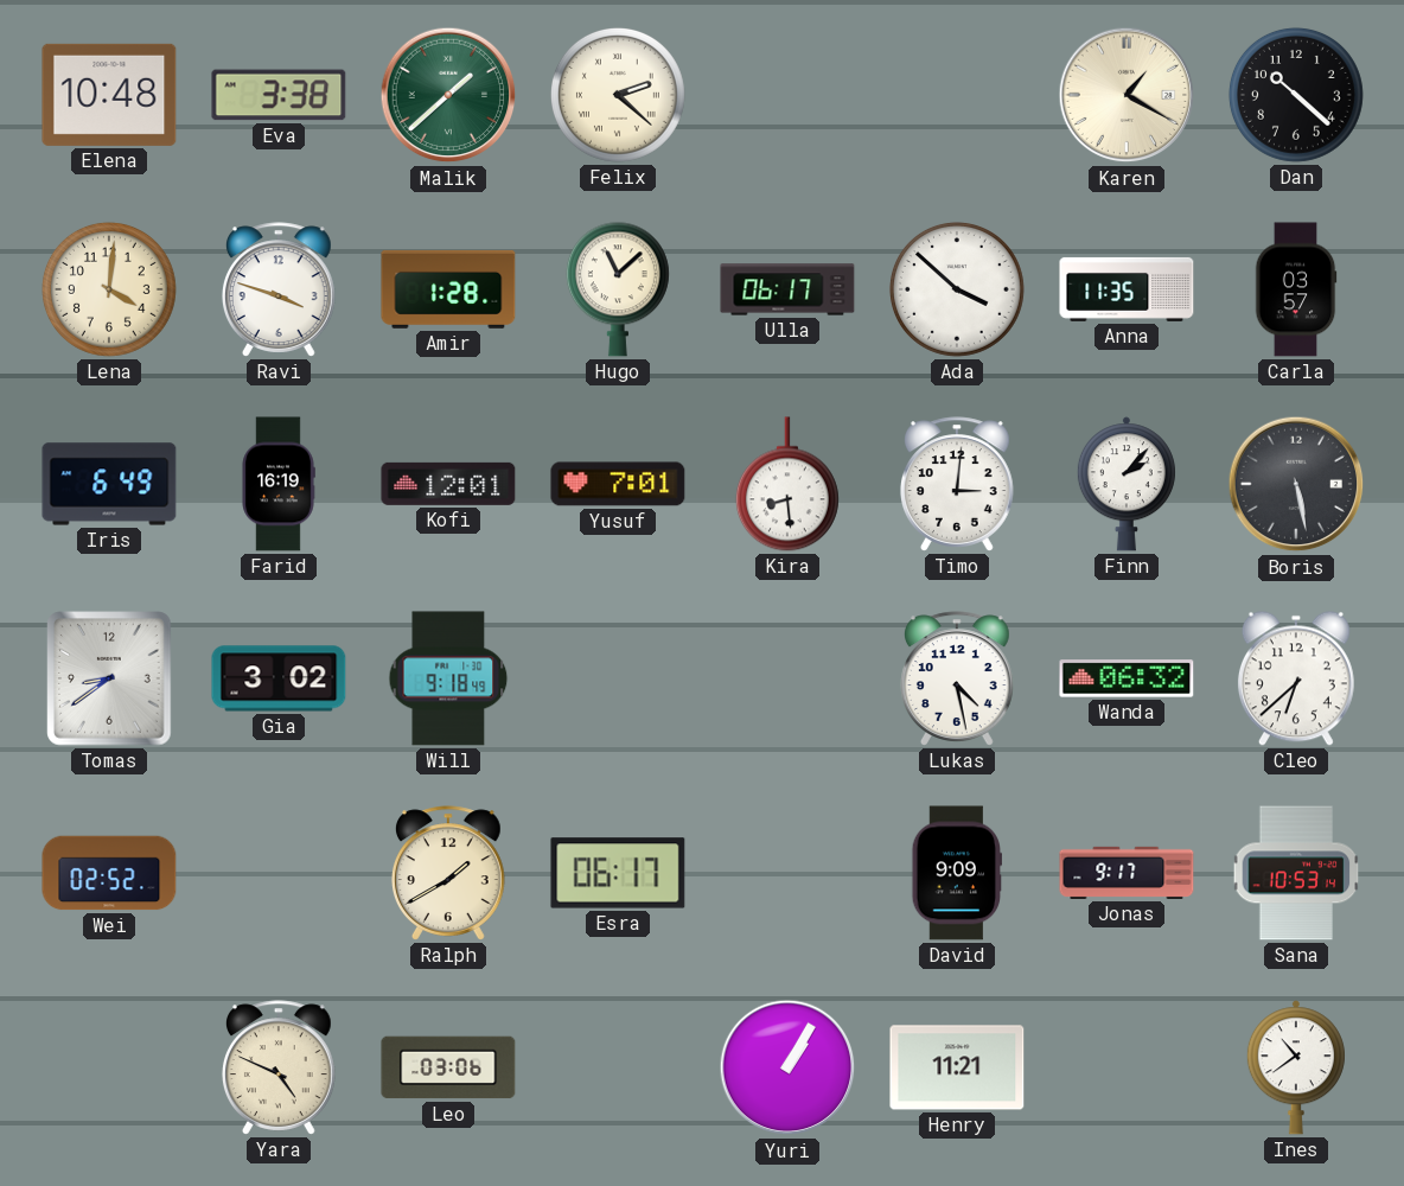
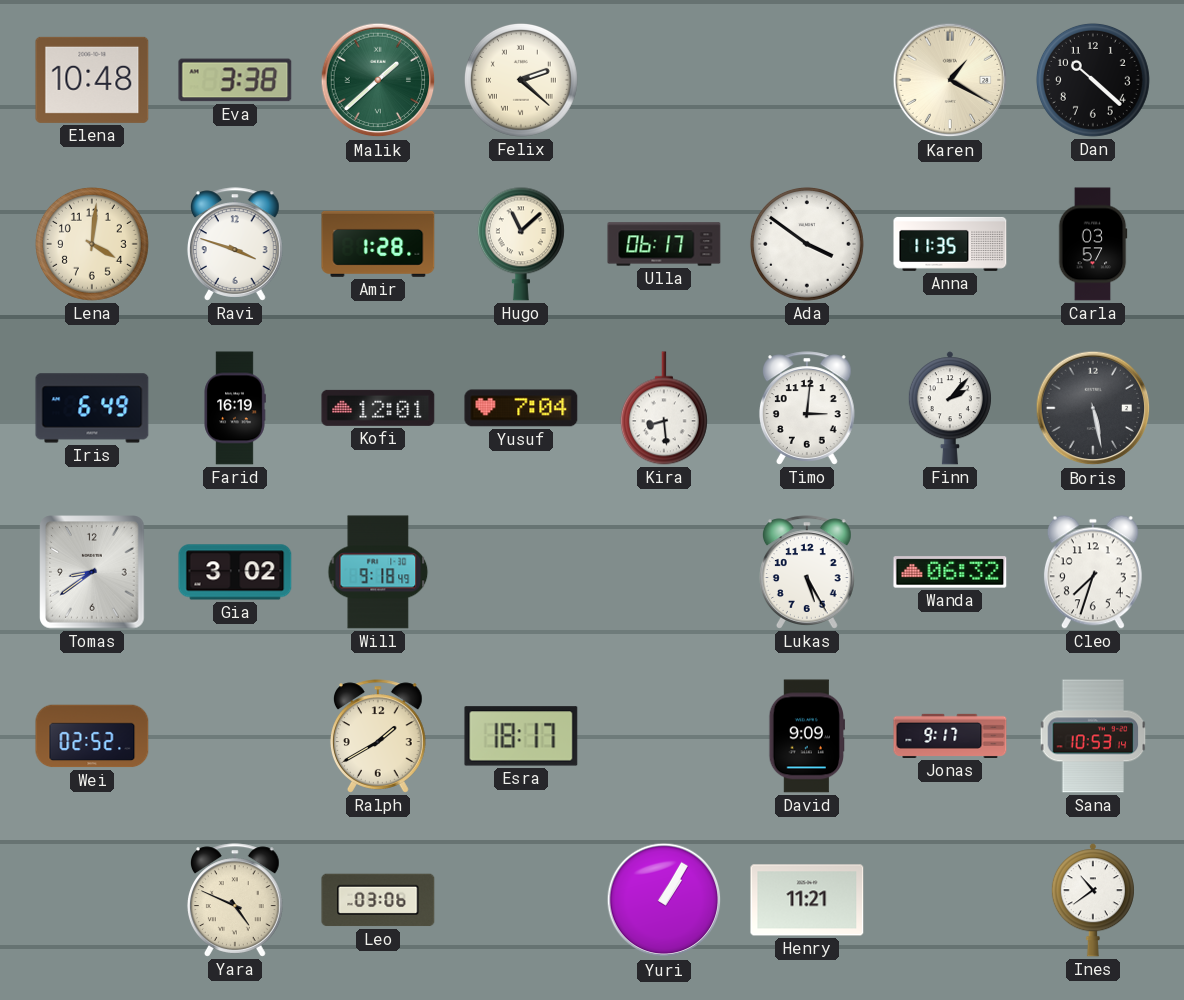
Ada: 3:52 -> 3:51
Yusuf: 7:01 -> 7:04
Lukas: 4:28 -> 5:25
Cleo: 6:38 -> 7:33
Esra: 06:17 -> 18:17
